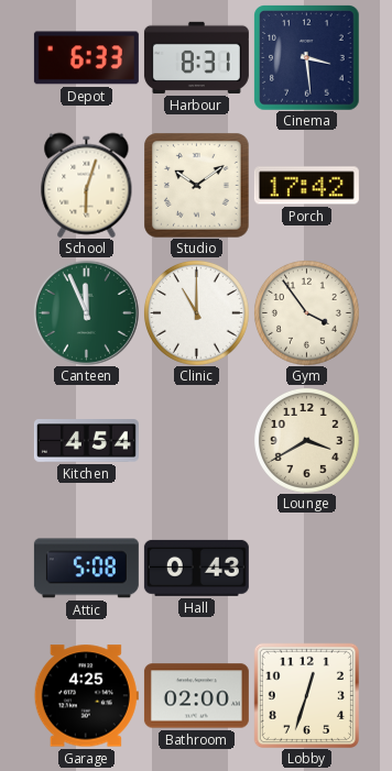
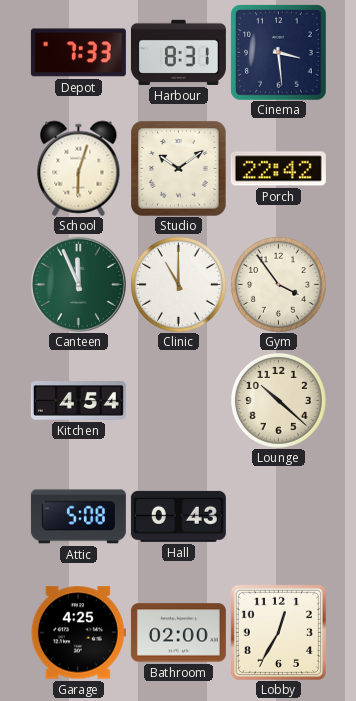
Depot: 6:33 -> 7:33
Porch: 17:42 -> 22:42
Lounge: 3:40 -> 10:22
Lobby: 12:33 -> 12:35
